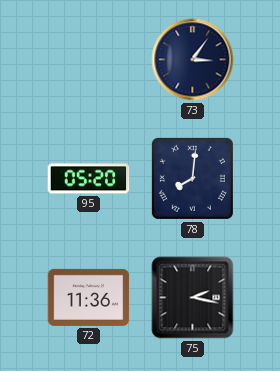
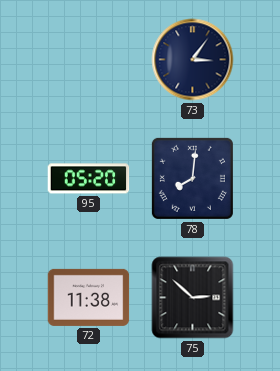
72: 11:36 -> 11:38
75: 2:17 -> 2:52
